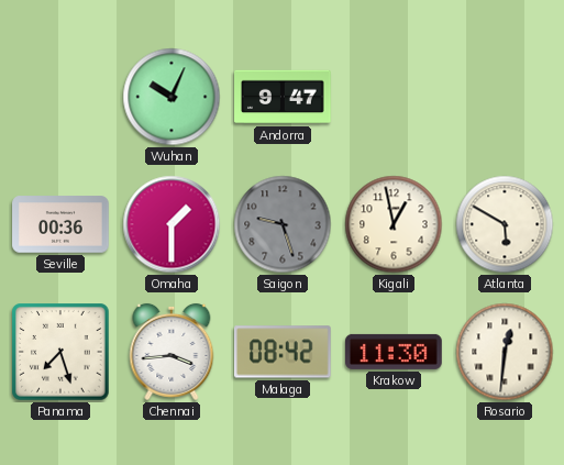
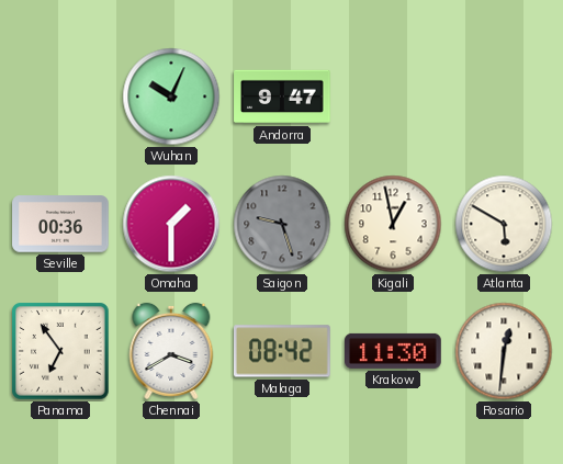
Panama: 7:27 -> 6:54
Chennai: 3:44 -> 3:40
